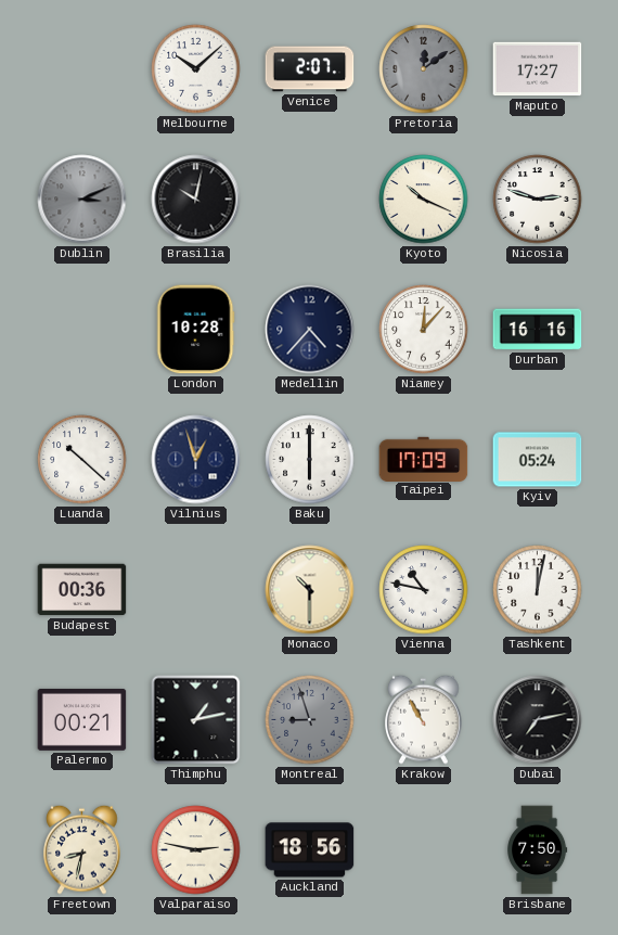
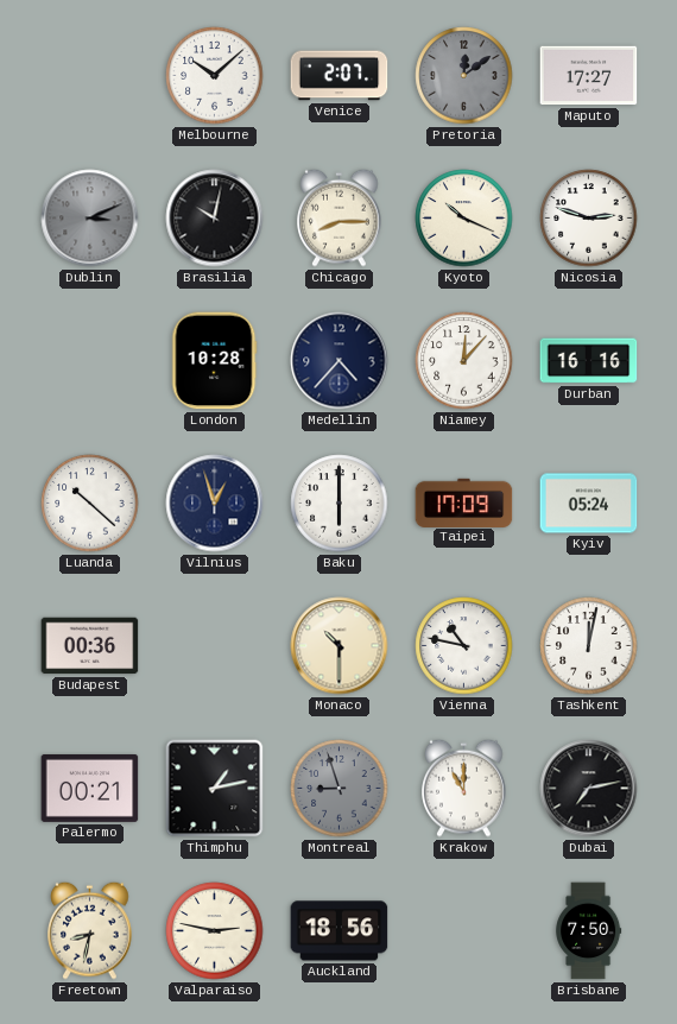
Chicago: none -> 8:15
Krakow: 10:55 -> 11:00
